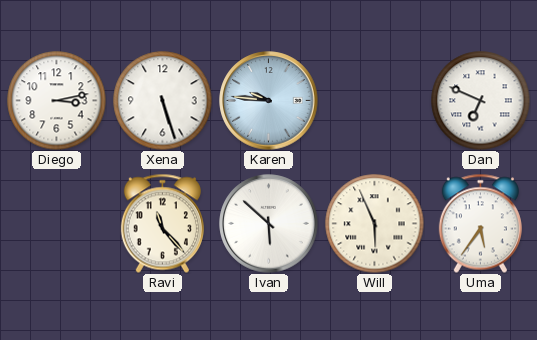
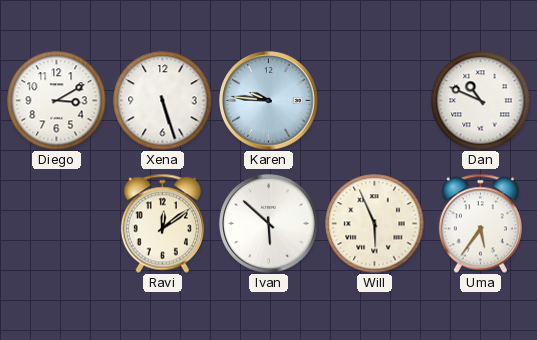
Diego: 3:13 -> 3:10
Dan: 6:49 -> 10:49
Ravi: 11:23 -> 12:09
